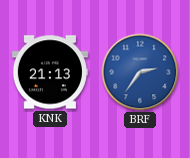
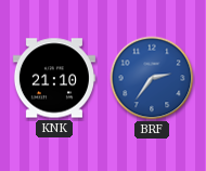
KNK: 21:13 -> 21:10
